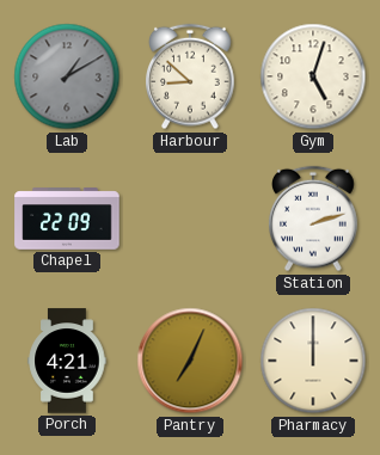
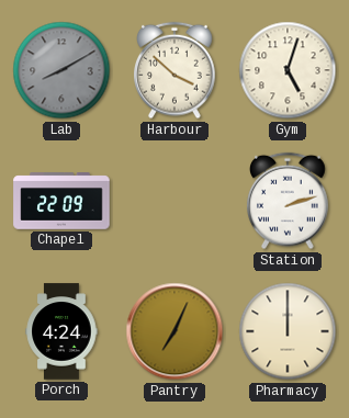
Lab: 1:10 -> 8:10
Harbour: 8:52 -> 3:52
Porch: 4:21 -> 4:24
